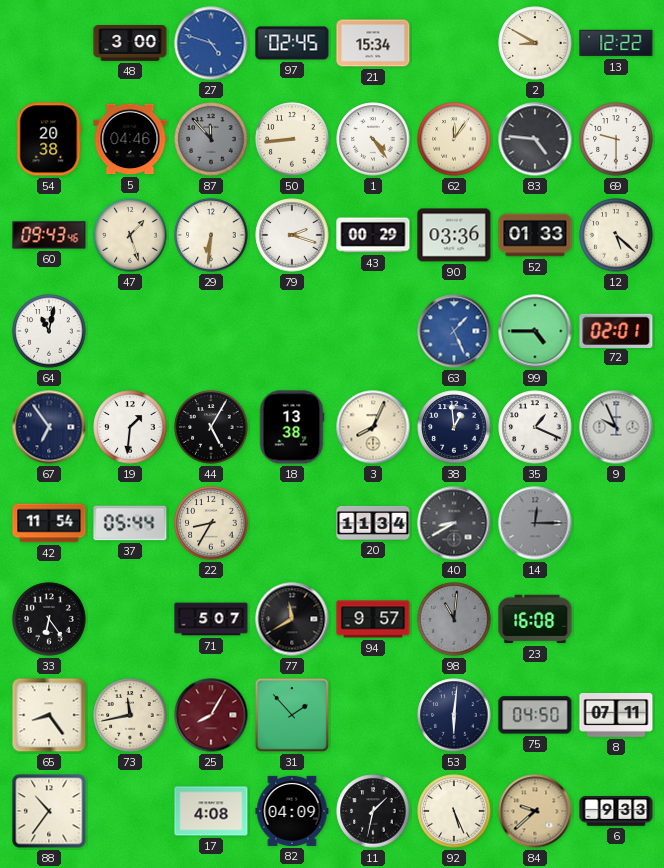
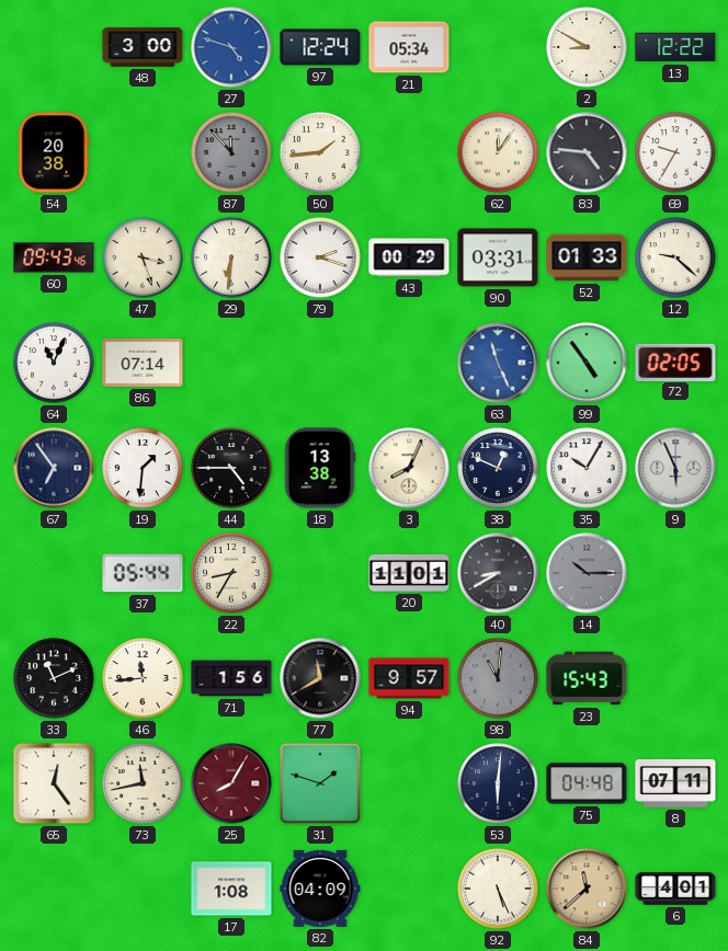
97: 02:45 -> 12:24
21: 15:34 -> 05:34
5: 04:46 -> none
50: 8:44 -> 1:44
1: 4:24 -> none
69: 9:30 -> 9:35
47: 1:27 -> 3:27
90: 03:36 -> 03:31
12: 5:22 -> 9:22
64: 11:02 -> 11:04
86: none -> 07:14
63: 1:26 -> 11:26
99: 4:45 -> 4:54
72: 02:01 -> 02:05
44: 5:05 -> 4:45
38: 12:59 -> 12:49
35: 1:19 -> 10:05
9: 9:56 -> 5:56
42: 11:54 -> none
20: 11:34 -> 11:01
14: 12:15 -> 10:15
33: 6:24 -> 11:11
46: none -> 11:44
71: 5:07 -> 1:56
23: 16:08 -> 15:43
65: 8:24 -> 12:24
31: 1:53 -> 1:48
75: 04:50 -> 04:48
88: 10:36 -> none
17: 4:08 -> 1:08
11: 1:32 -> none
84: 9:38 -> 11:38
6: 9:33 -> 4:01
